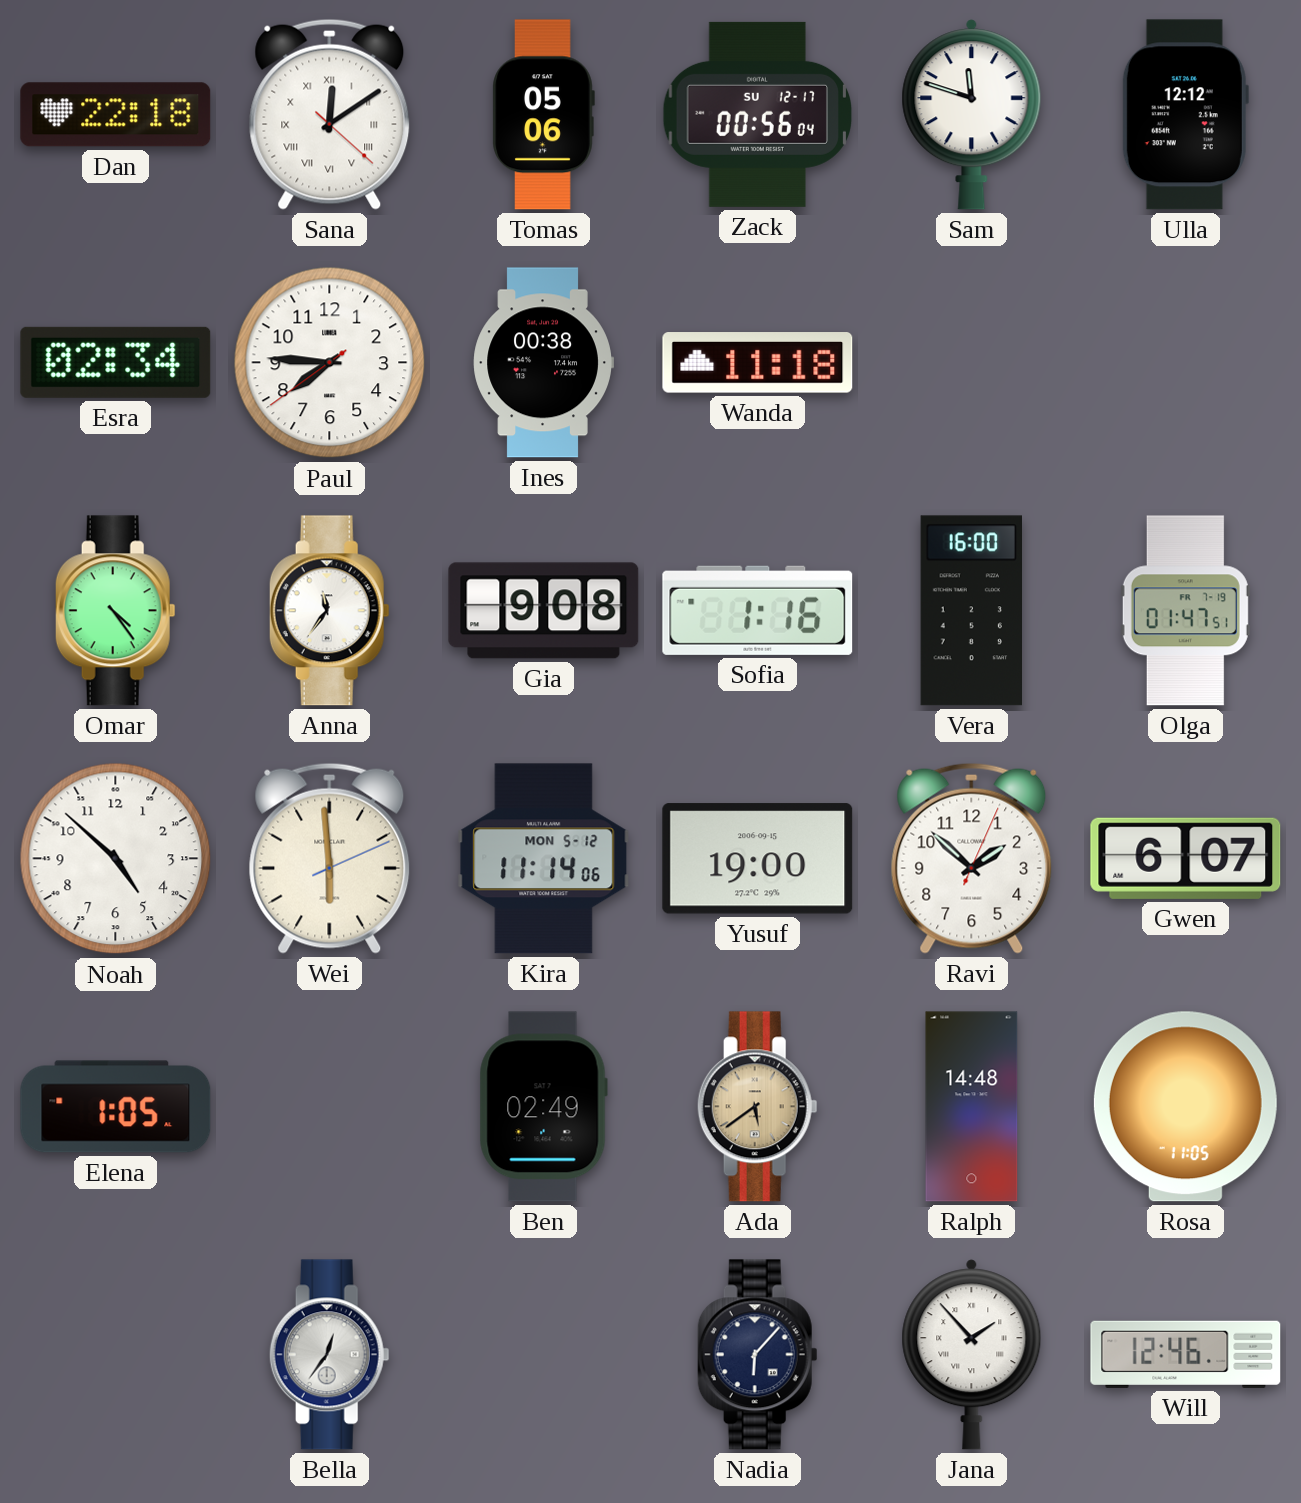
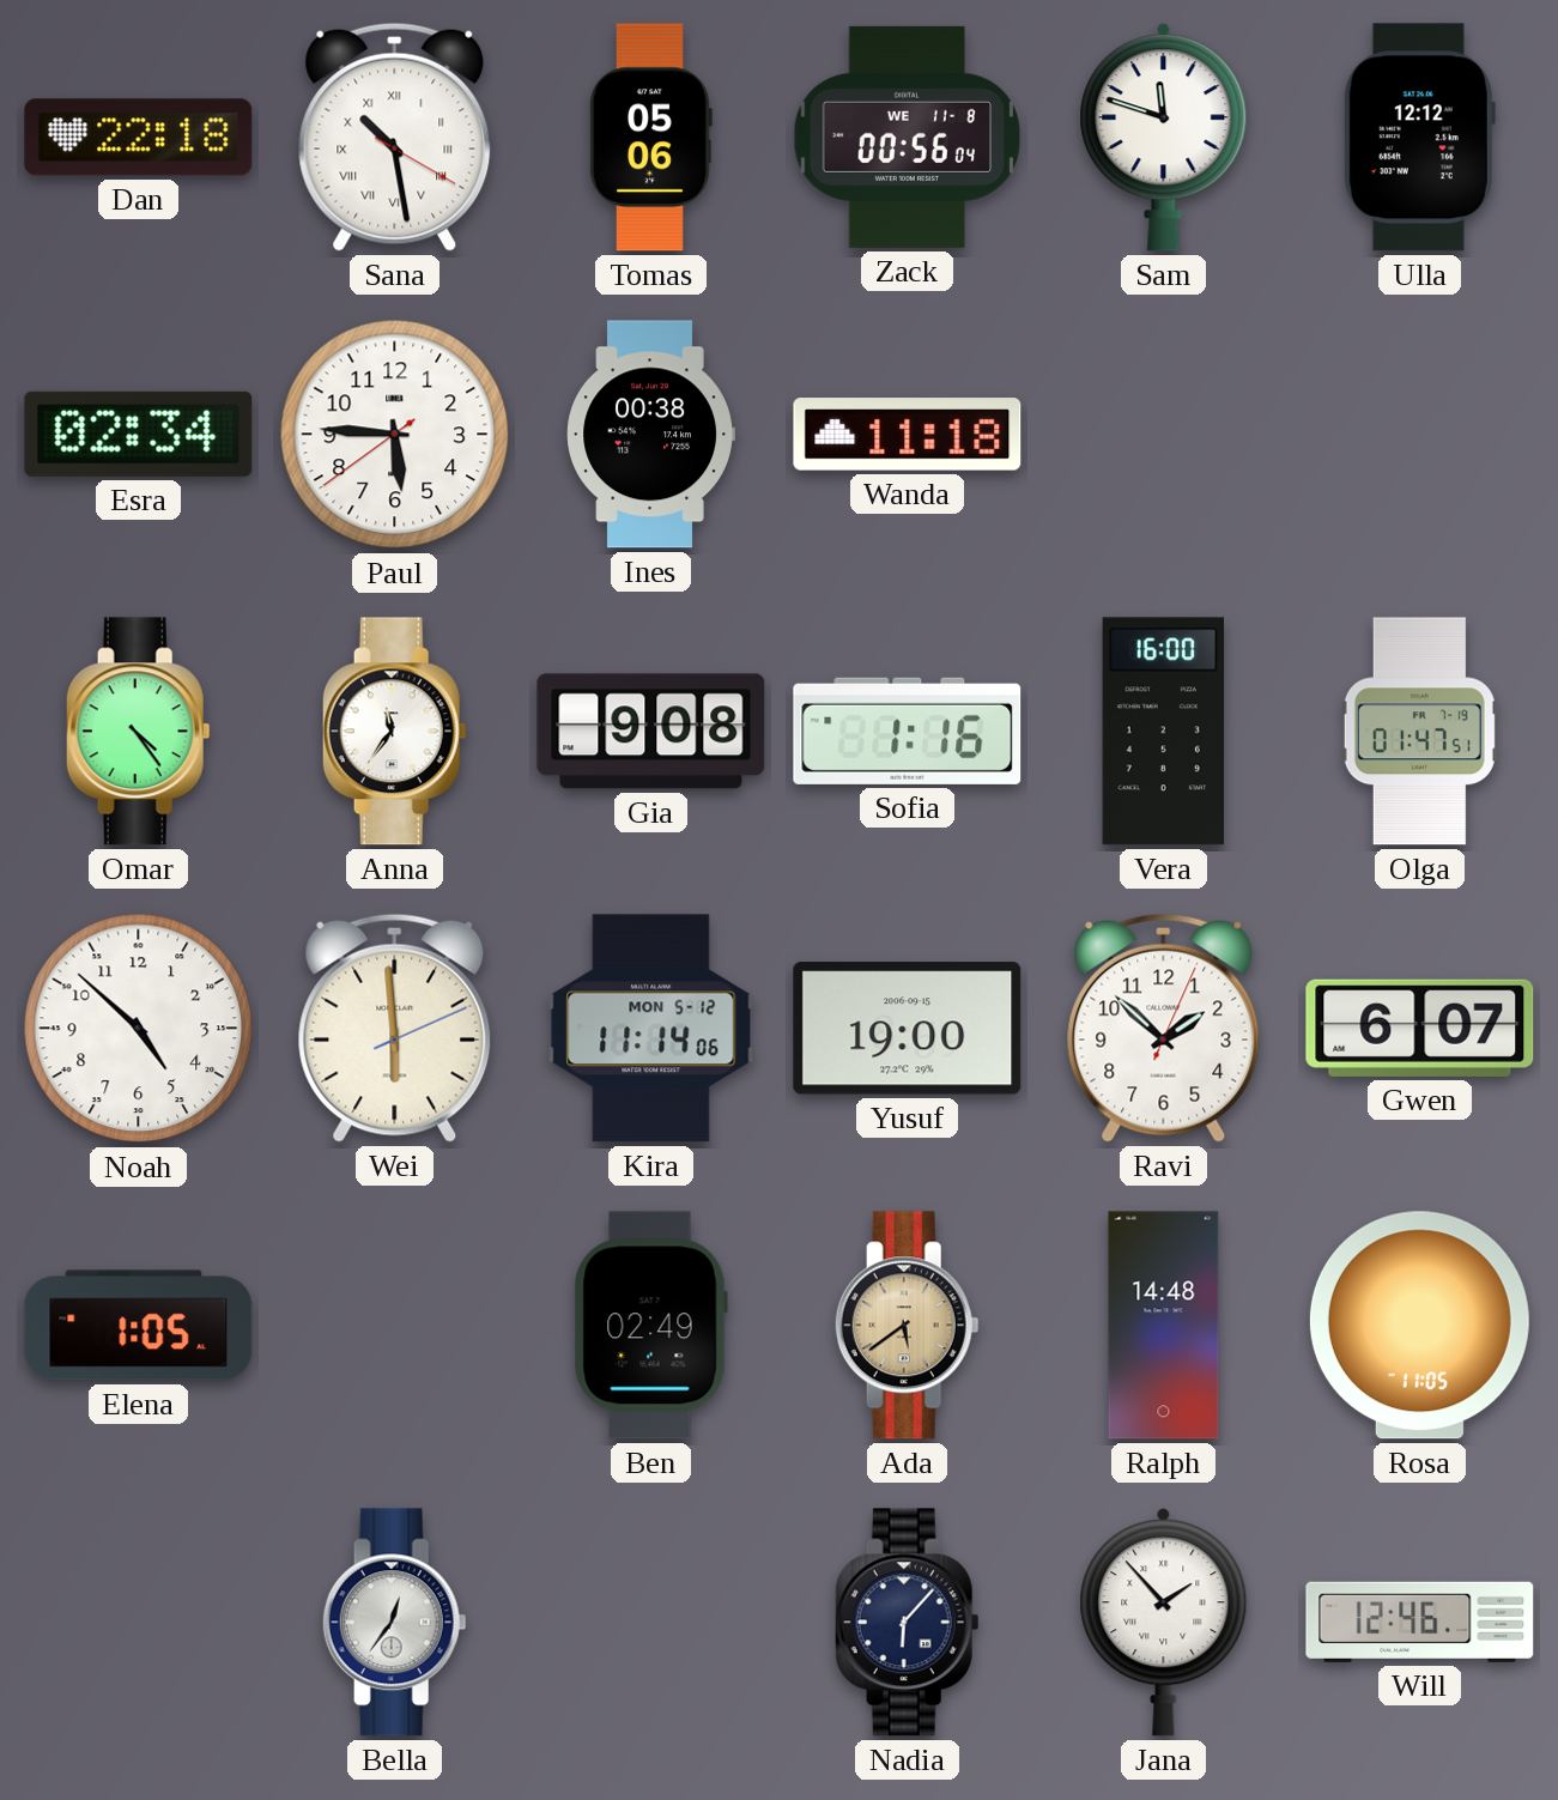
Sana: 12:09 -> 10:28
Zack date: SU 12-17 -> WE 11-8
Paul: 7:45 -> 5:45
